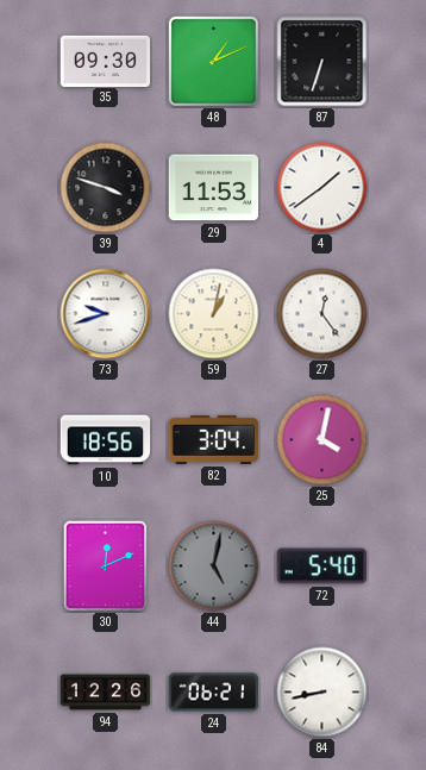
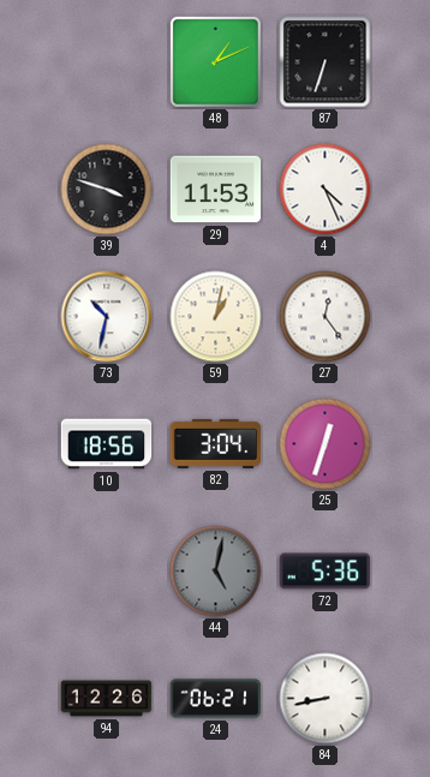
35: 09:30 -> none
4: 1:39 -> 4:26
73: 9:42 -> 10:32
25: 4:02 -> 12:33
30: 12:11 -> none
72: 5:40 -> 5:36
